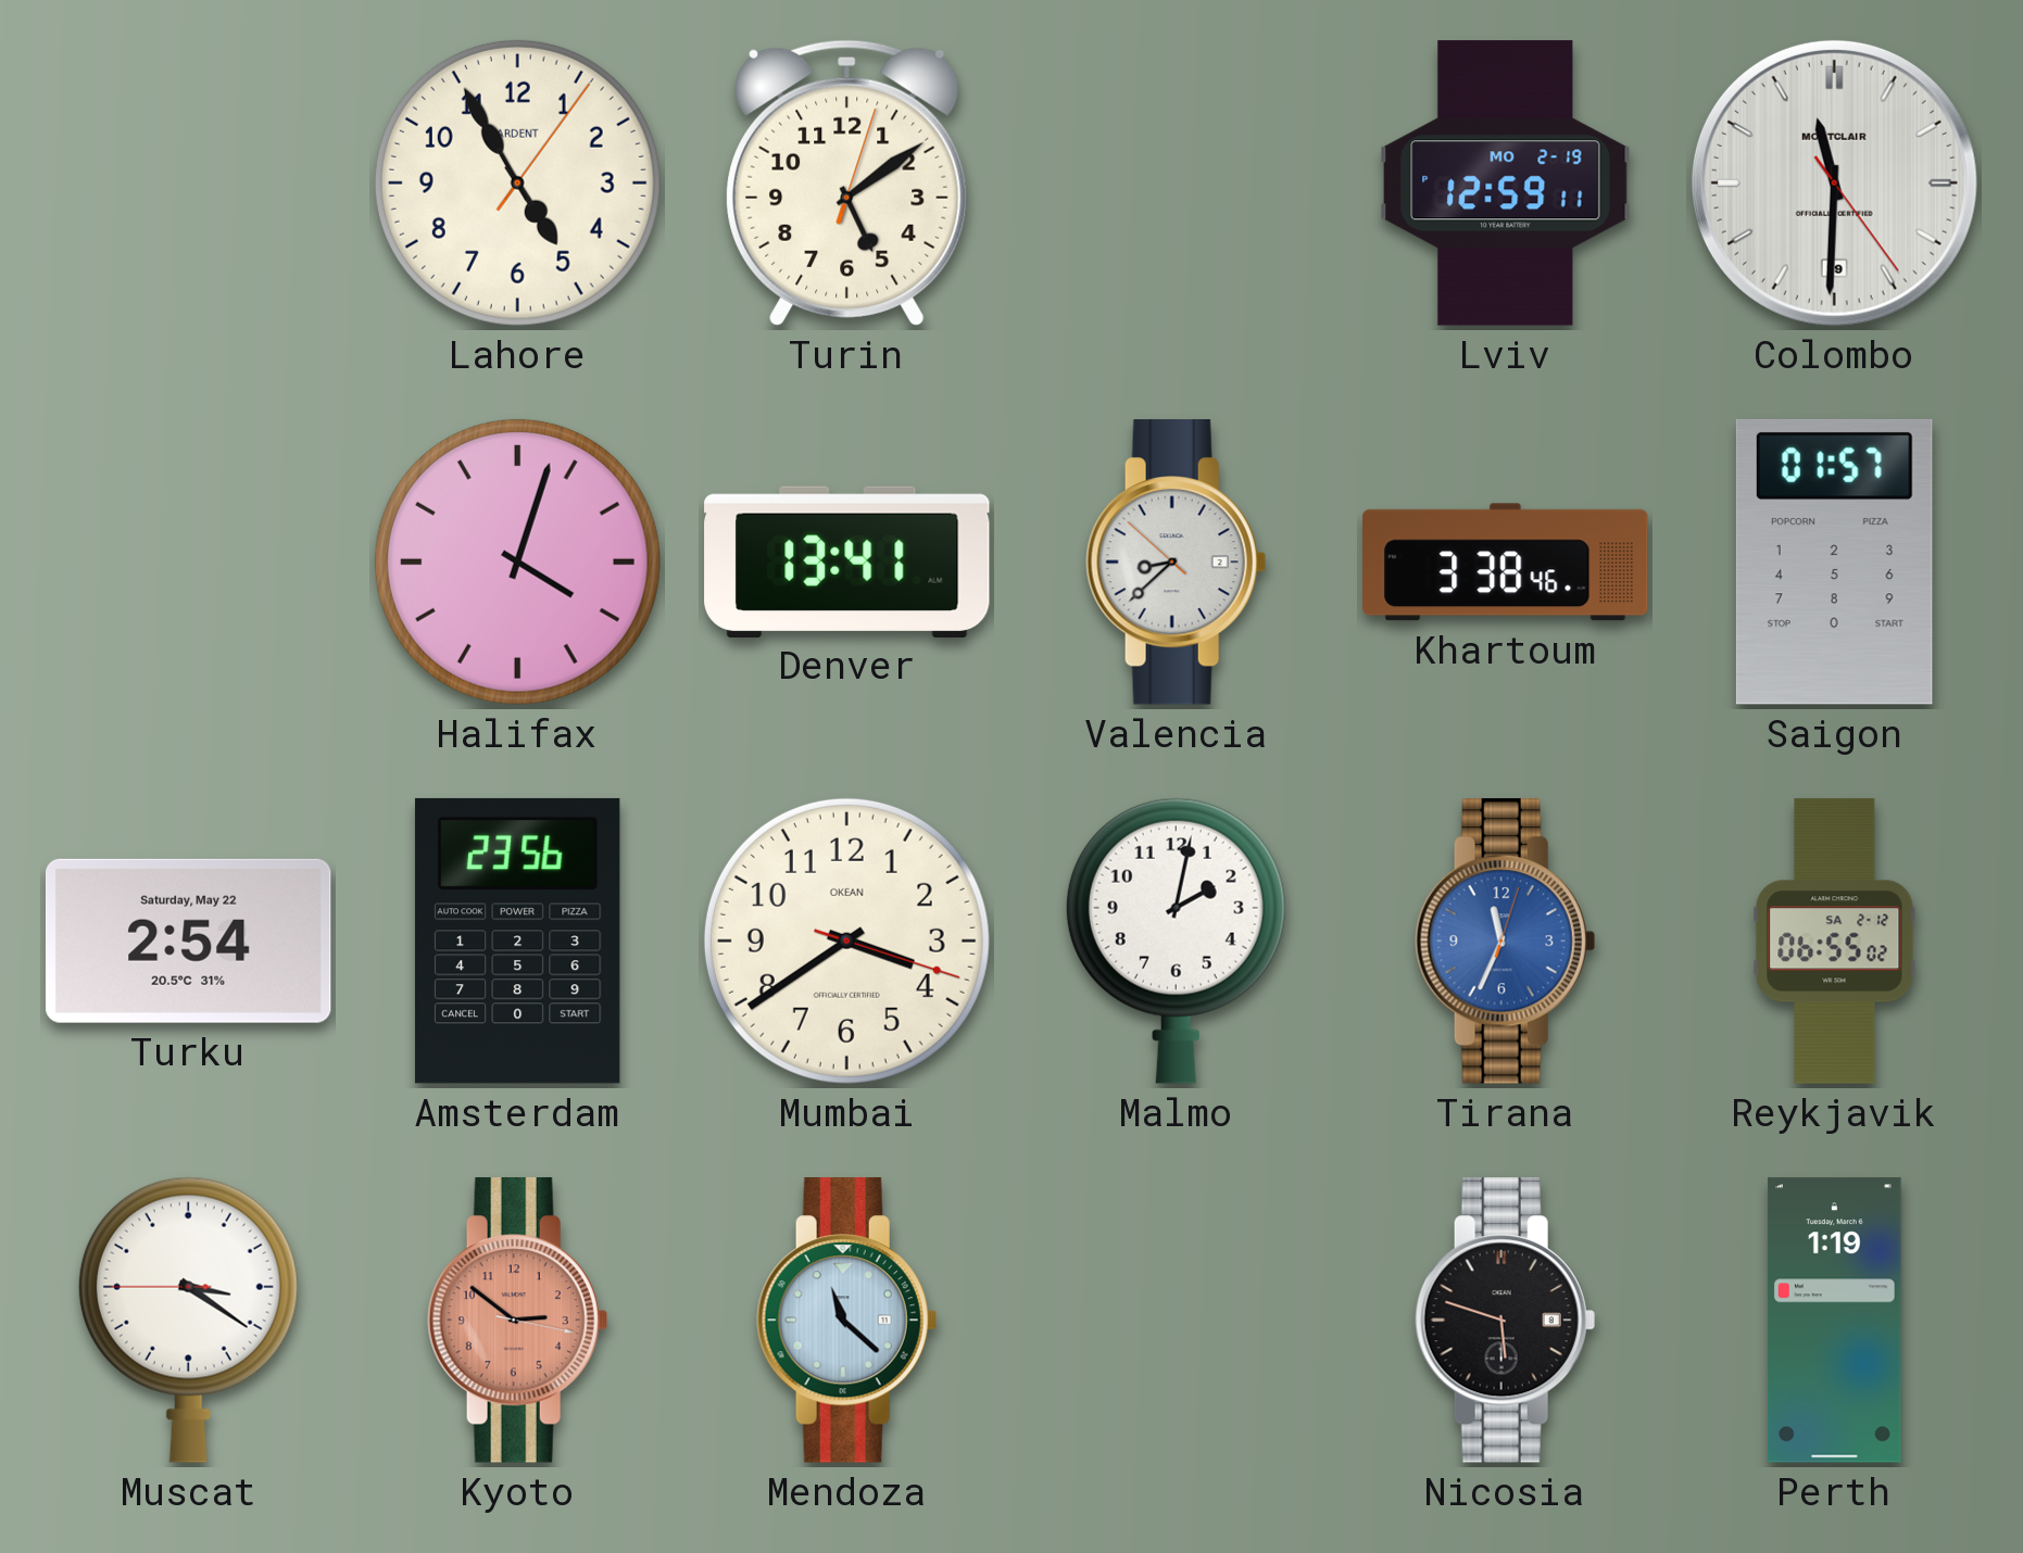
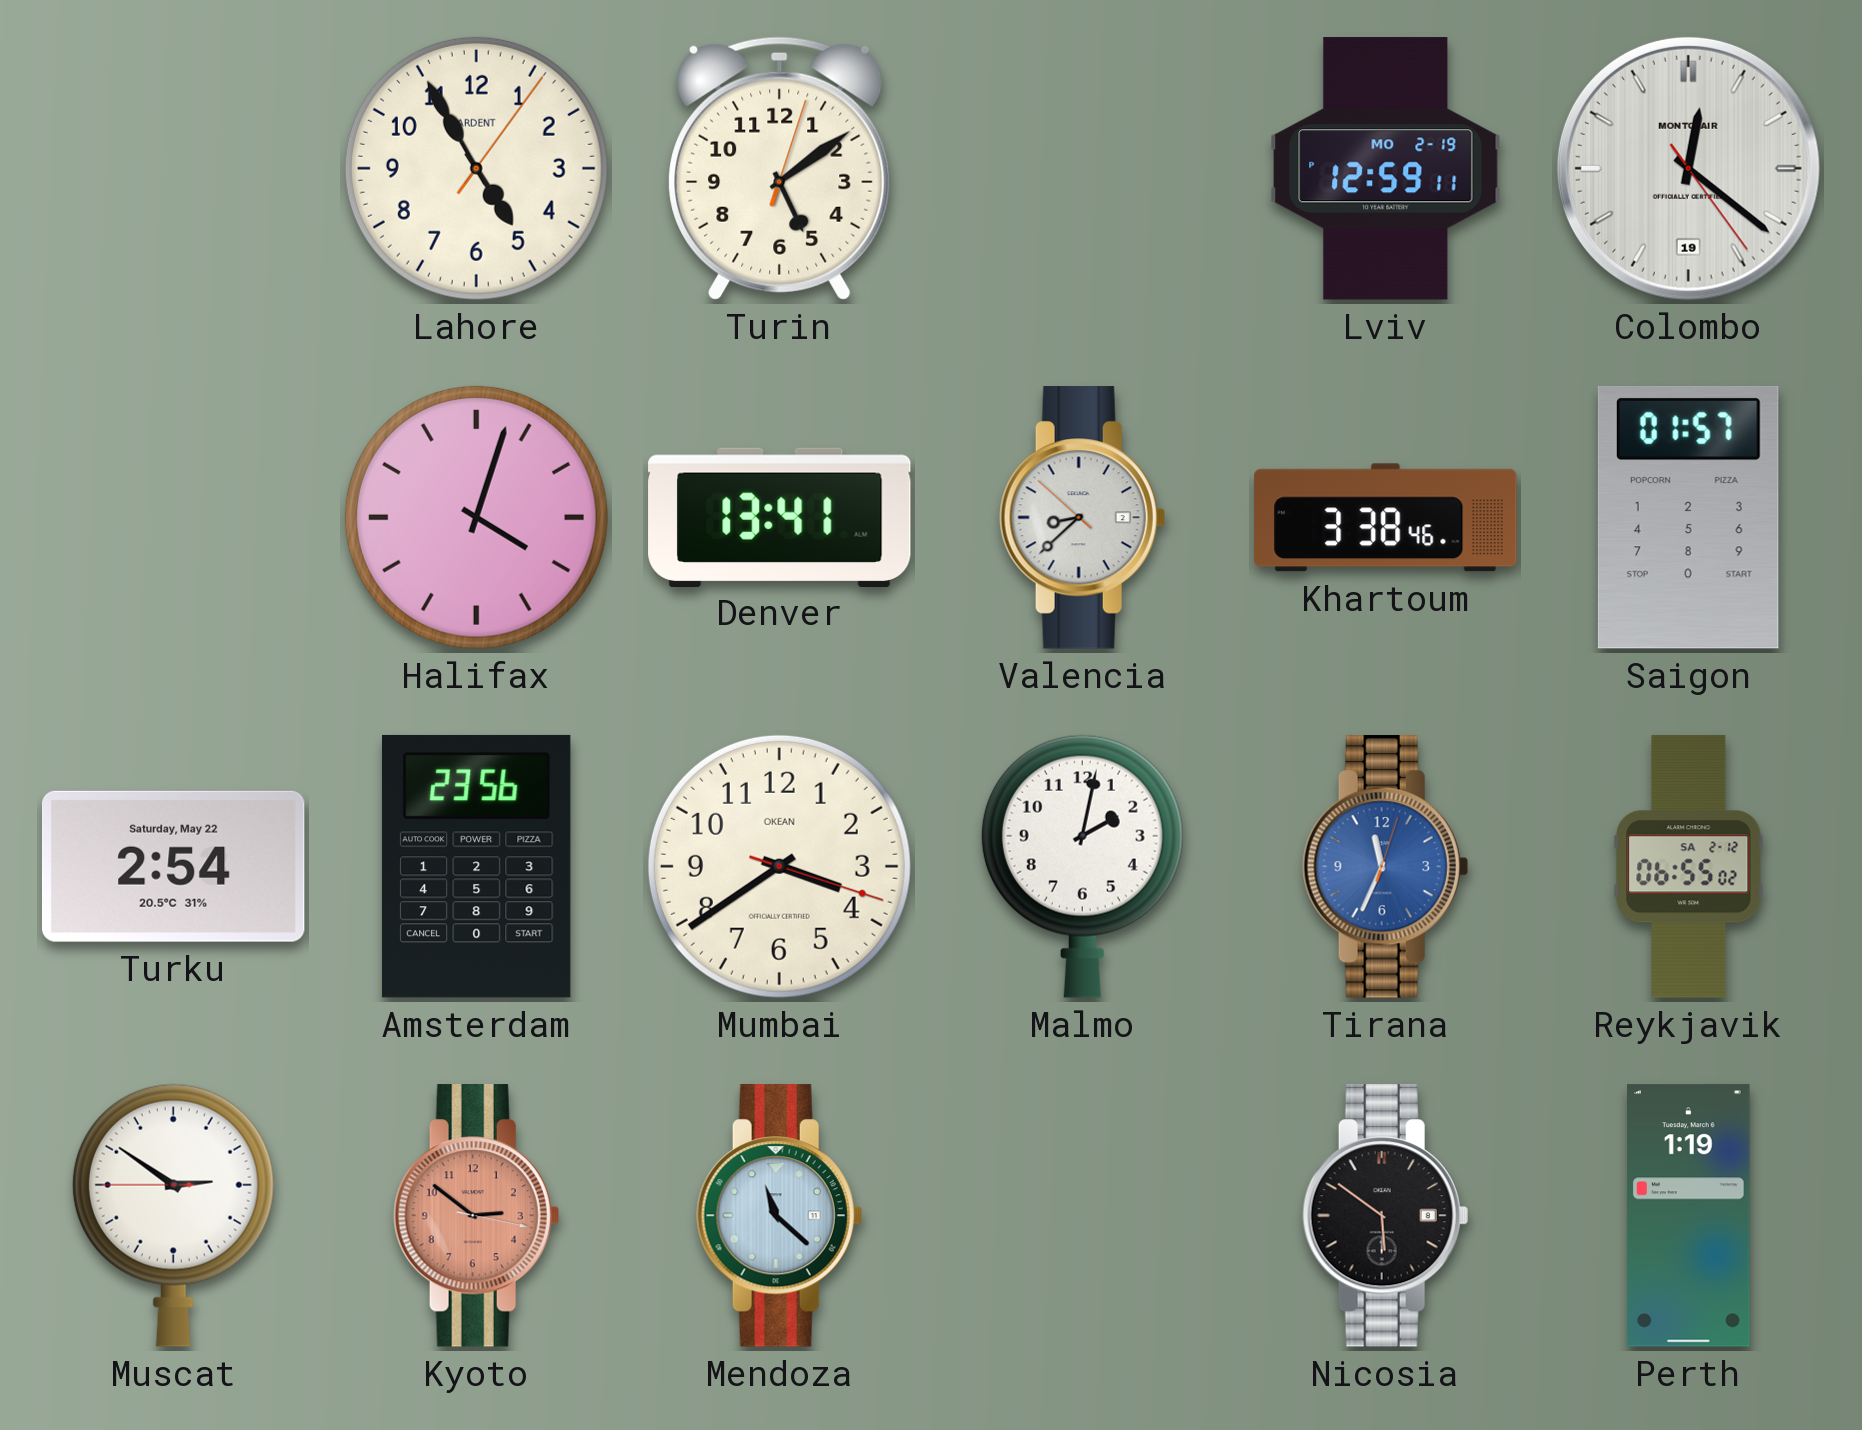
Colombo: 11:30 -> 12:21
Muscat: 3:20 -> 2:50
Nicosia: 5:48 -> 5:51
